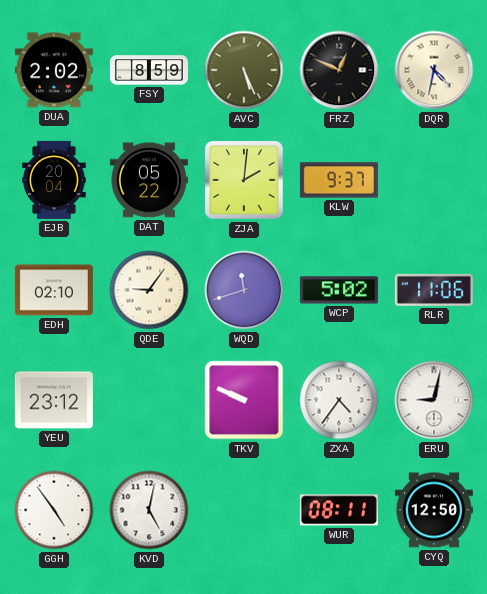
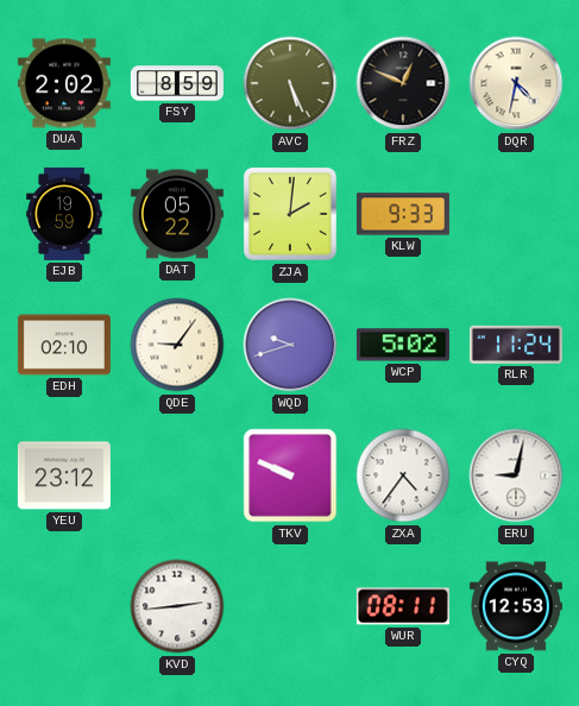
EJB: 20:04 -> 19:59
KLW: 9:37 -> 9:33
WQD: 11:42 -> 9:42
RLR: 11:06 -> 11:24
GGH: 4:54 -> none
KVD: 5:02 -> 2:44
CYQ: 12:50 -> 12:53
